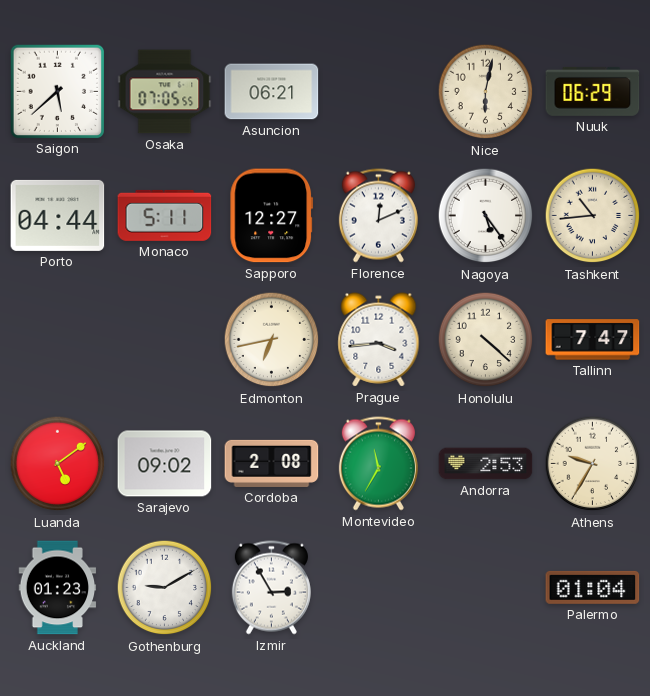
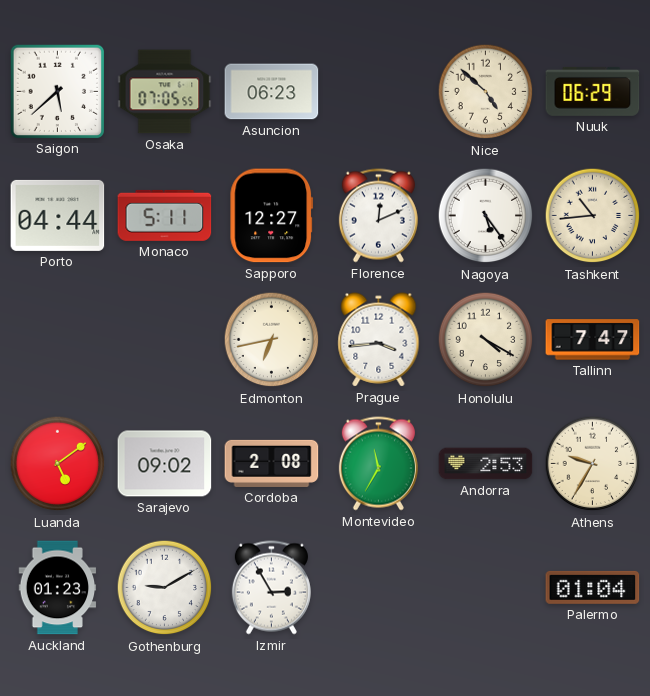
Asuncion: 06:21 -> 06:23
Nice: 6:02 -> 4:52
Honolulu: 4:22 -> 4:20
